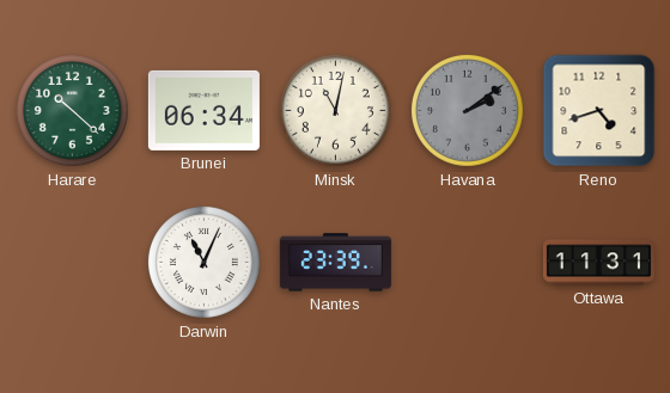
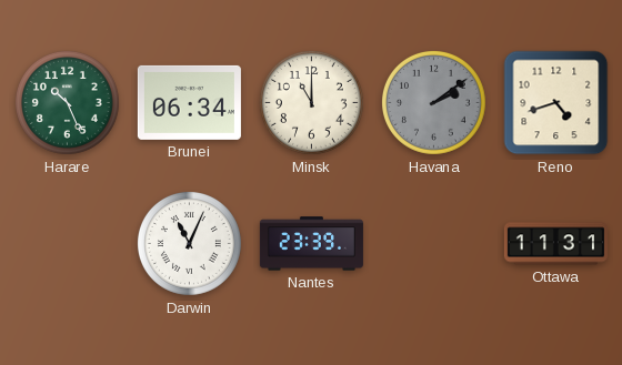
Harare: 10:22 -> 10:26
Minsk: 11:02 -> 11:00
